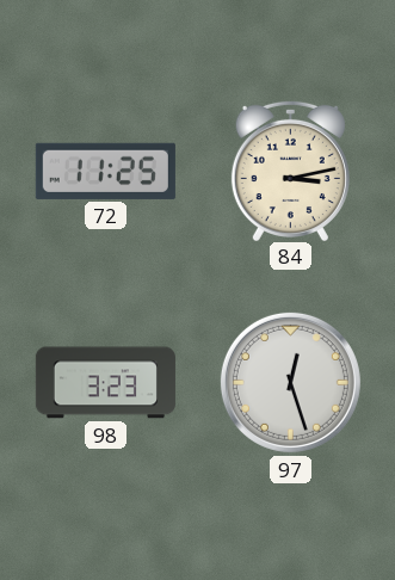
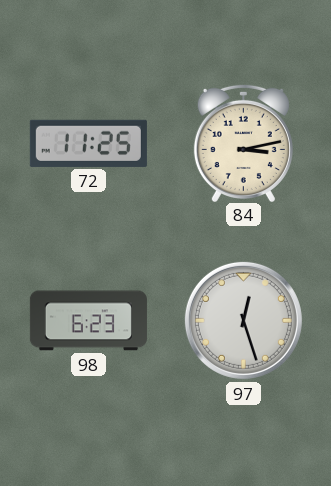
98: 3:23 -> 6:23
